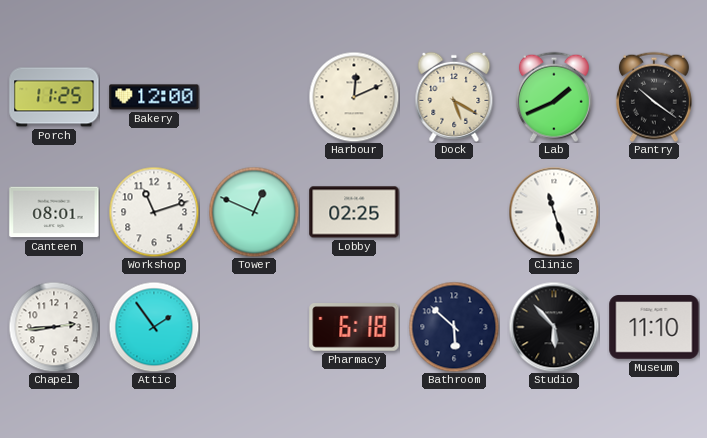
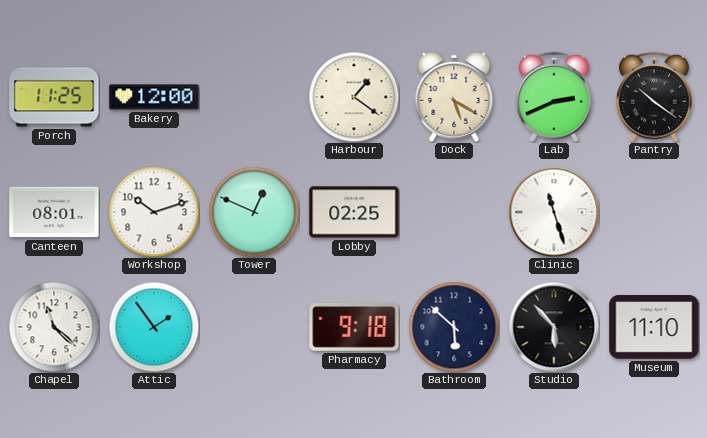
Harbour: 12:11 -> 1:21
Lab: 1:41 -> 2:41
Workshop: 11:12 -> 10:12
Chapel: 2:44 -> 11:22
Pharmacy: 6:18 -> 9:18
